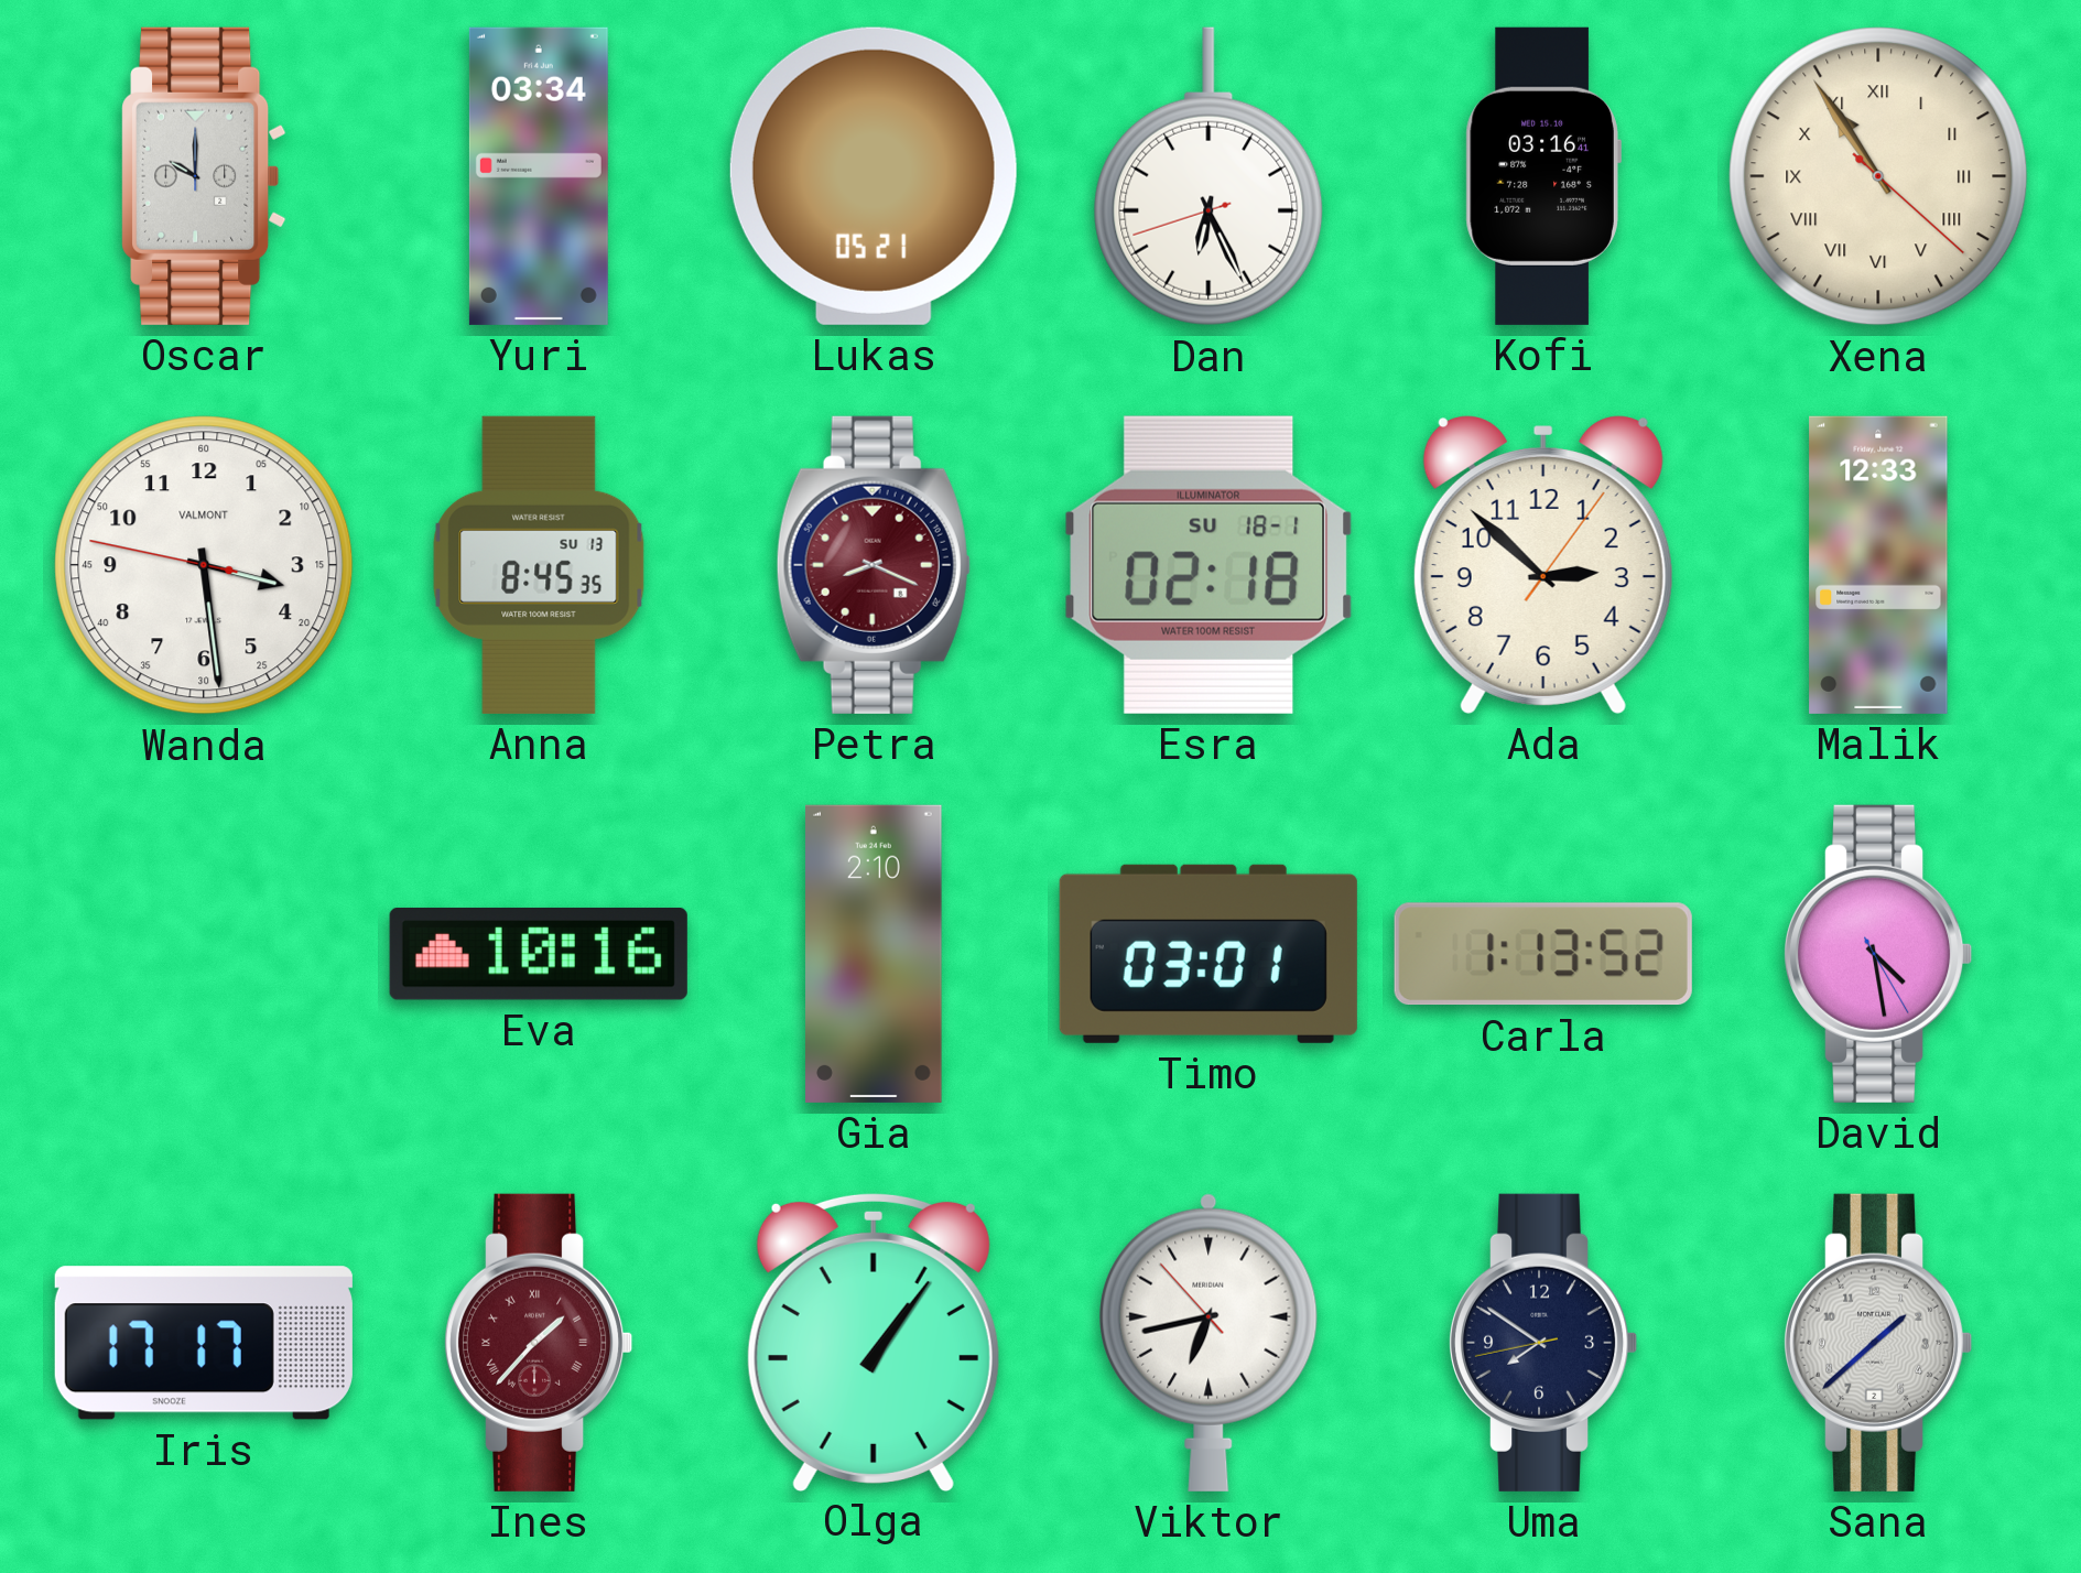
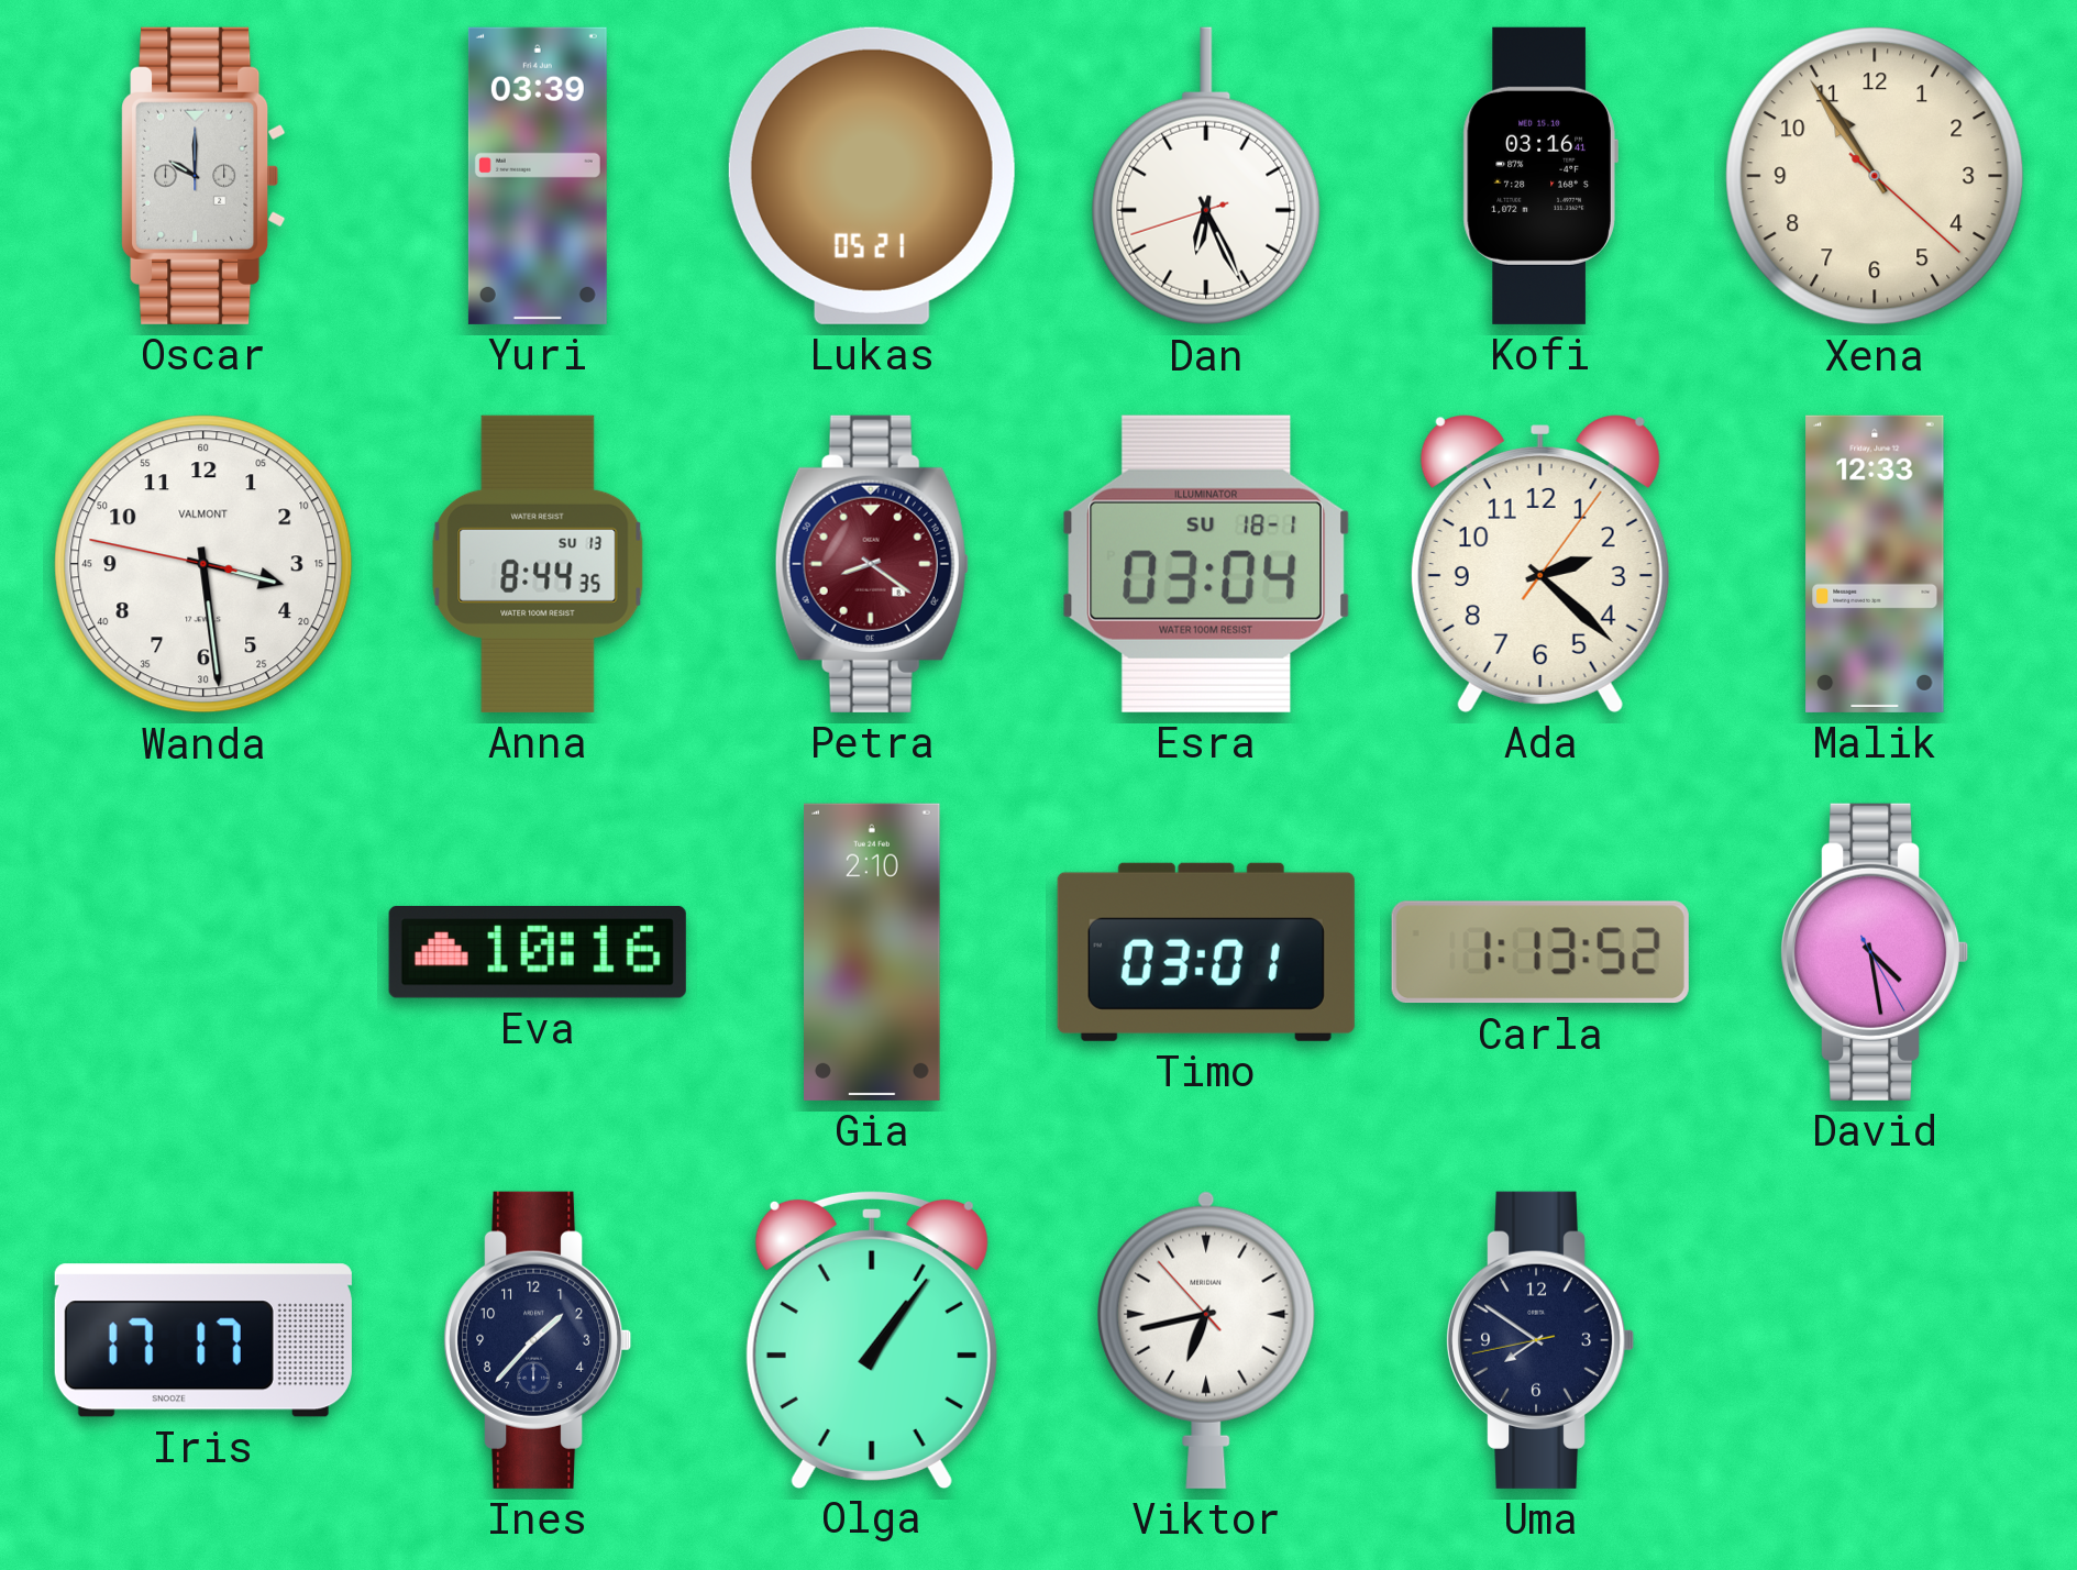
Yuri: 03:34 -> 03:39
Xena numerals: Roman -> Arabic
Anna: 8:45 -> 8:44
Petra: 8:19 -> 8:21
Esra: 02:18 -> 03:04
Ada: 2:52 -> 2:22
Ines dial: burgundy -> navy
Ines numerals: Roman -> Arabic
Sana: 1:38 -> none
